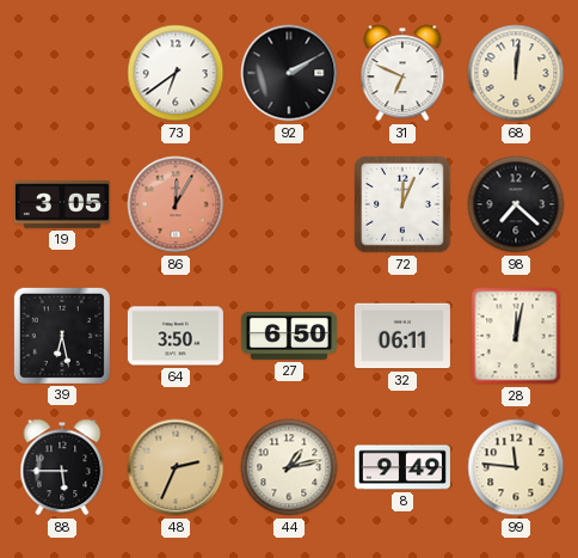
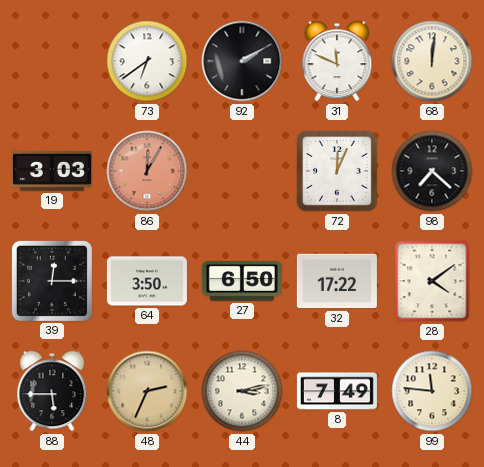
31: 6:49 -> 11:49
19: 3:05 -> 3:03
39: 6:28 -> 12:15
32: 06:11 -> 17:22
28: 12:02 -> 4:09
44: 1:13 -> 3:13
8: 9:49 -> 7:49
